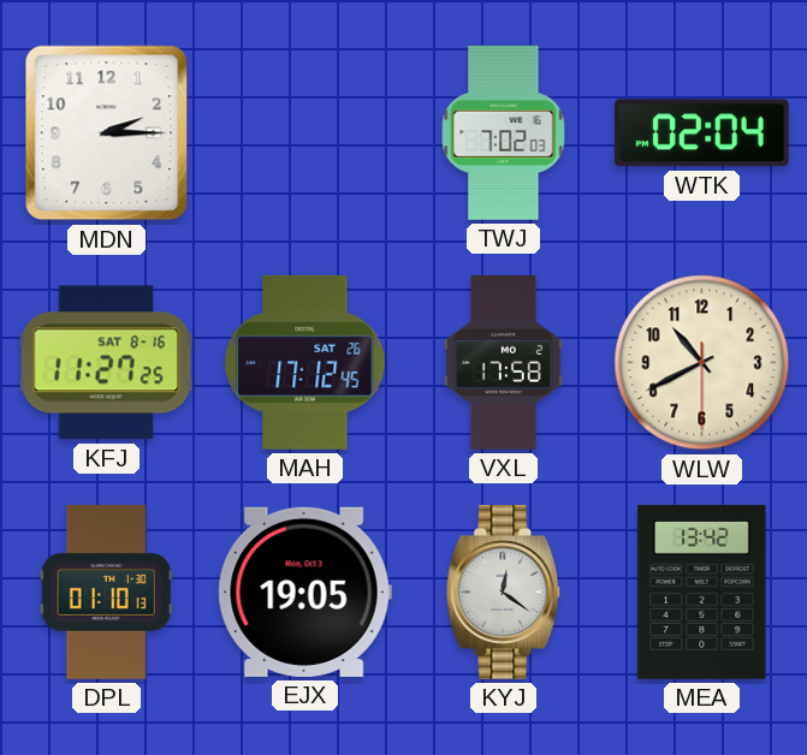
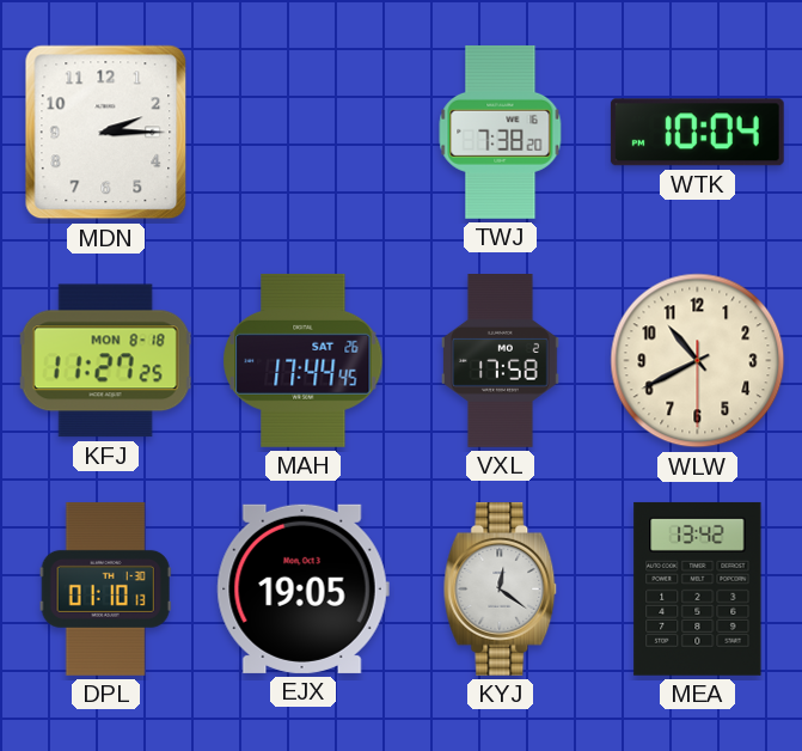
TWJ: 7:02 -> 7:38
WTK: 02:04 -> 10:04
KFJ date: SAT 8-16 -> MON 8-18
MAH: 17:12 -> 17:44
